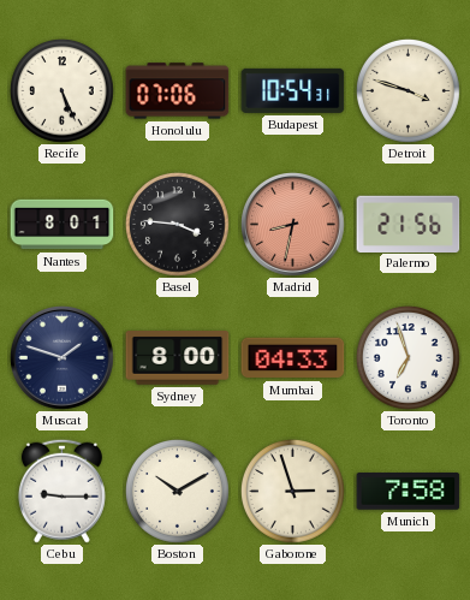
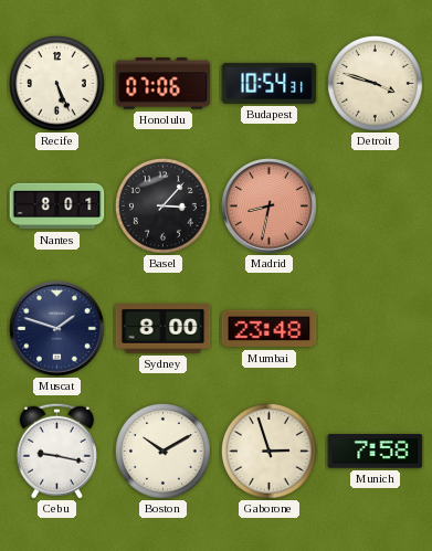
Basel: 3:46 -> 3:07
Palermo: 21:56 -> none
Mumbai: 04:33 -> 23:48
Toronto: 6:57 -> none
Cebu: 9:15 -> 9:17
